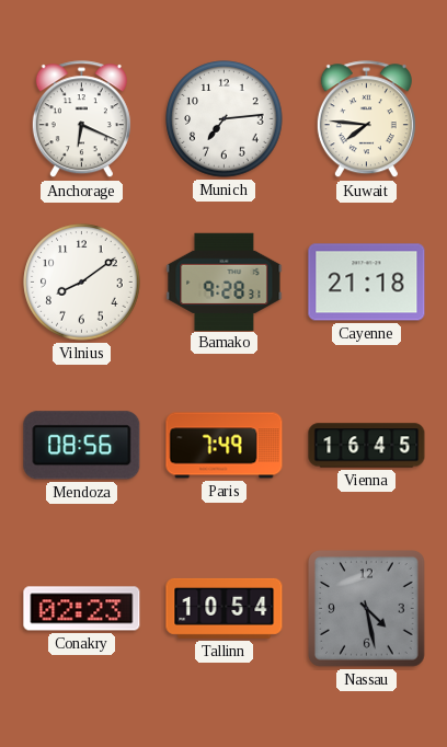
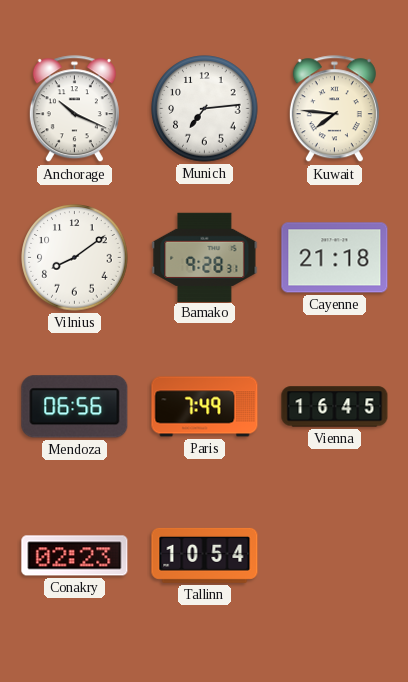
Anchorage: 6:19 -> 10:19
Mendoza: 08:56 -> 06:56
Nassau: 4:28 -> none
